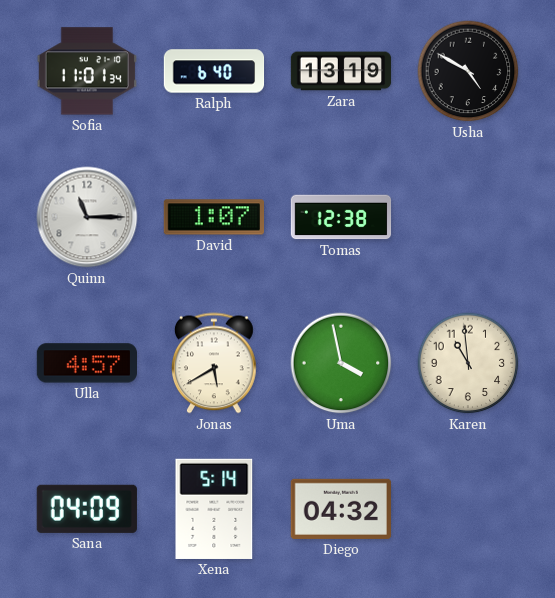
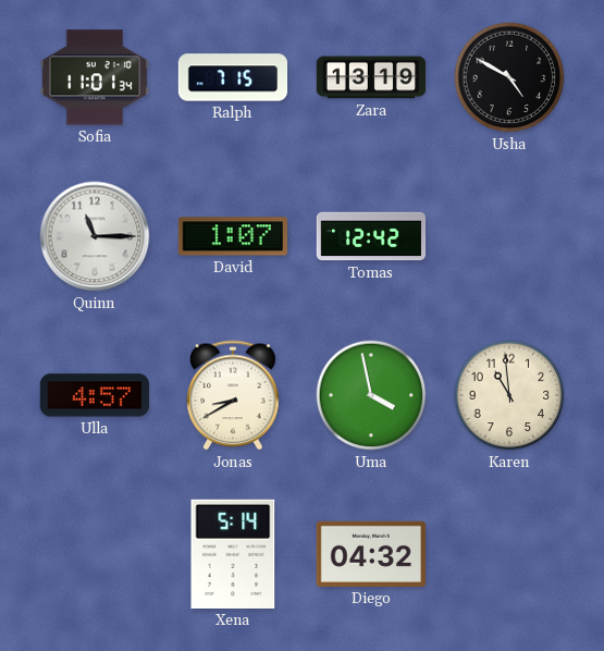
Ralph: 6:40 -> 7:15
Tomas: 12:38 -> 12:42
Jonas: 5:40 -> 8:40
Sana: 04:09 -> none
